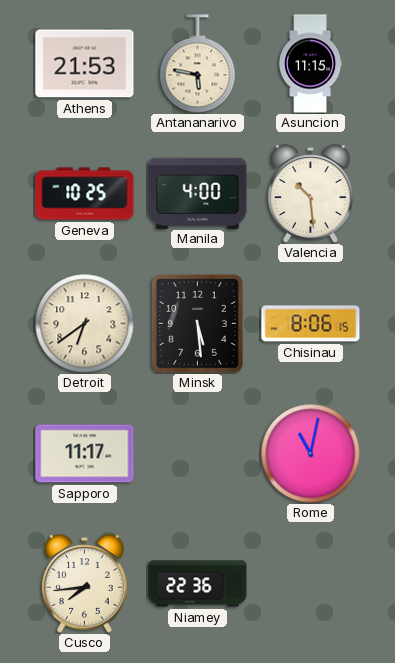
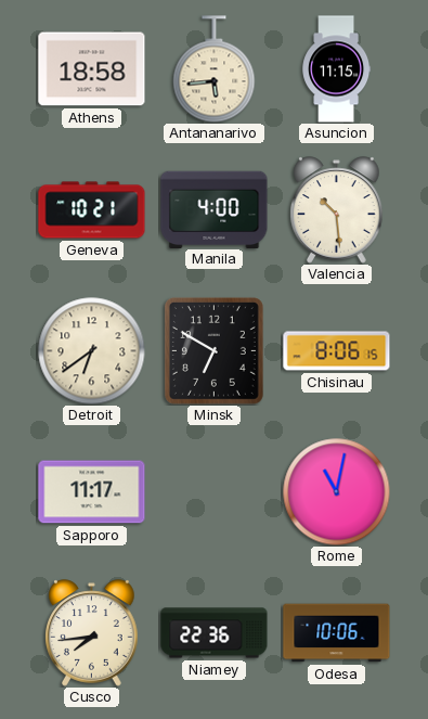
Athens: 21:53 -> 18:58
Antananarivo: 5:47 -> 5:44
Geneva: 10:25 -> 10:21
Minsk: 5:29 -> 6:50
Odesa: none -> 10:06
